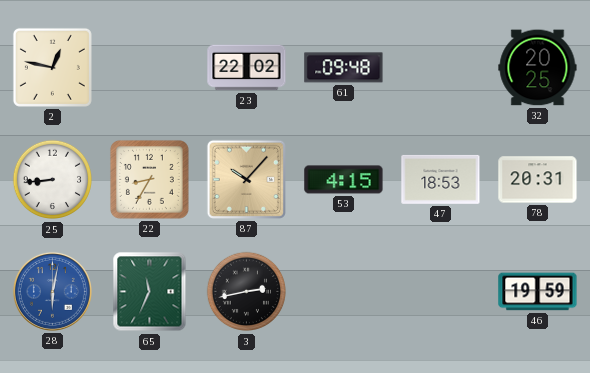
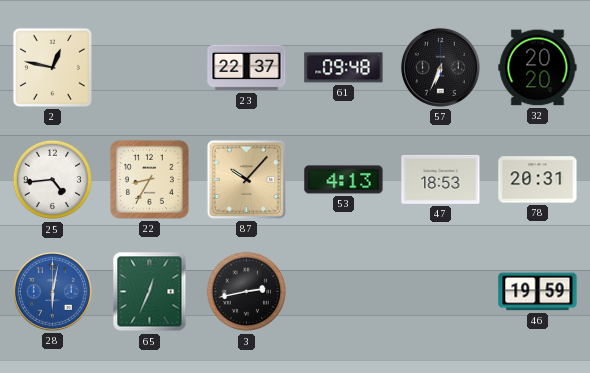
23: 22:02 -> 22:37
57: none -> 6:34
32: 20:25 -> 20:20
25: 8:44 -> 4:44
53: 4:15 -> 4:13
65: 11:34 -> 12:34
